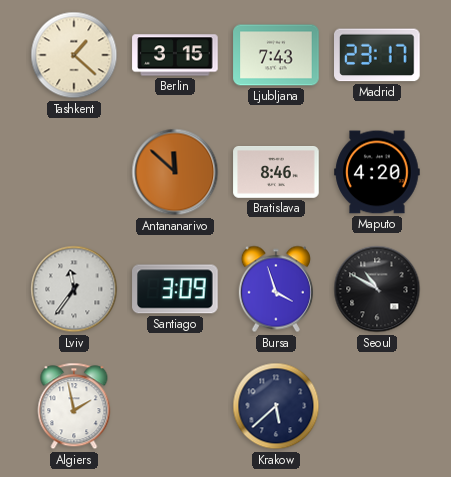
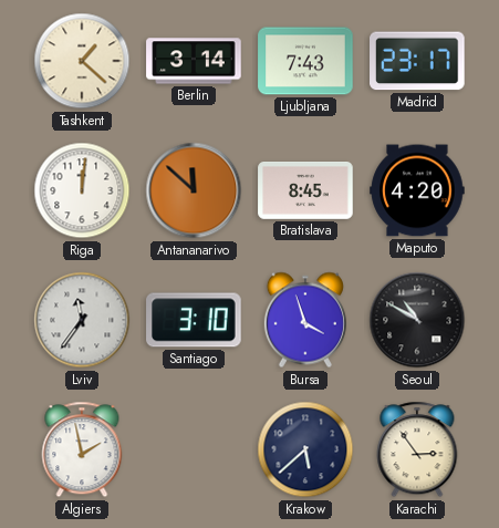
Berlin: 3:15 -> 3:14
Riga: none -> 12:01
Bratislava: 8:46 -> 8:45
Santiago: 3:09 -> 3:10
Karachi: none -> 2:54
